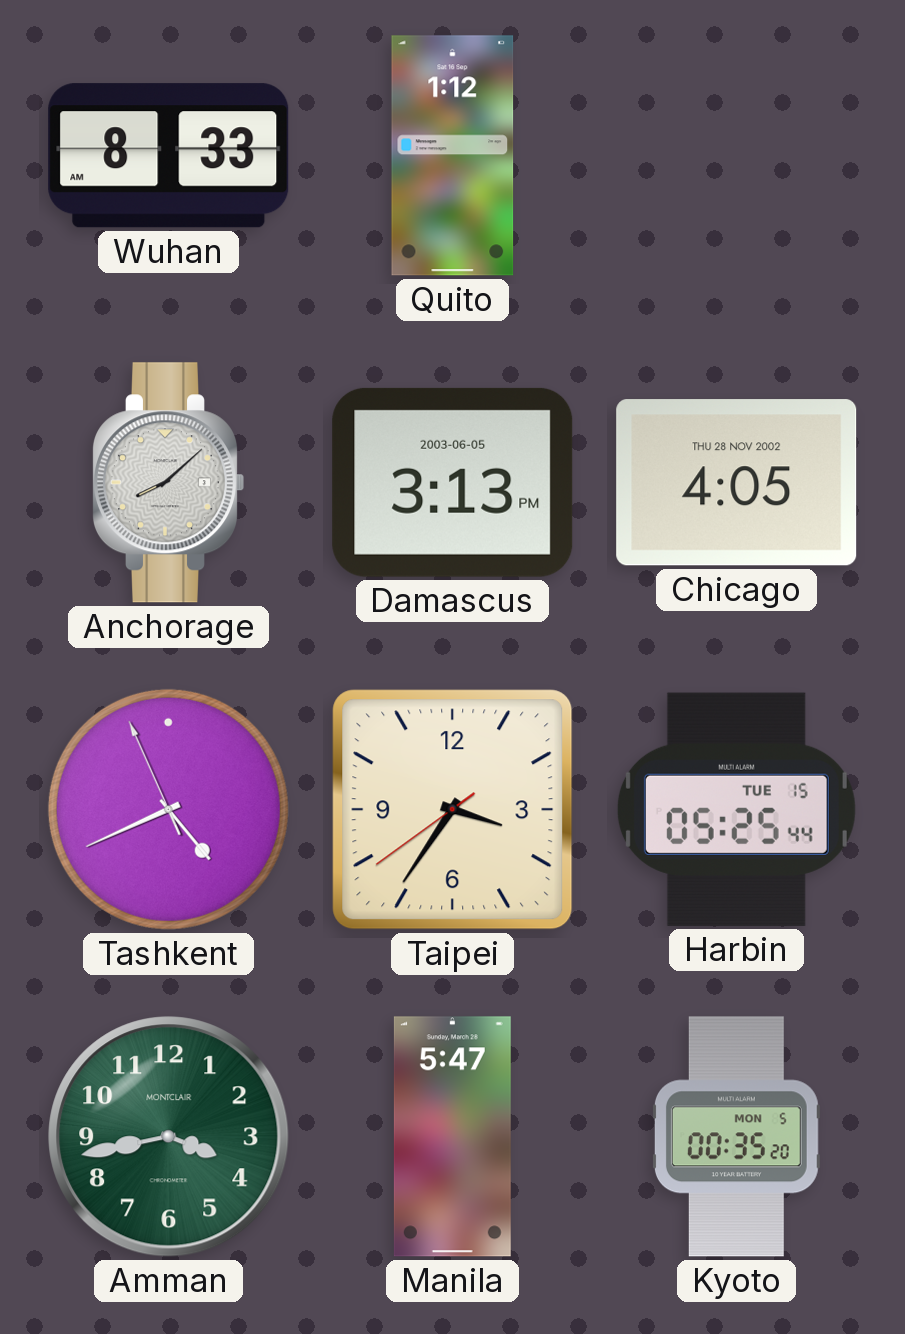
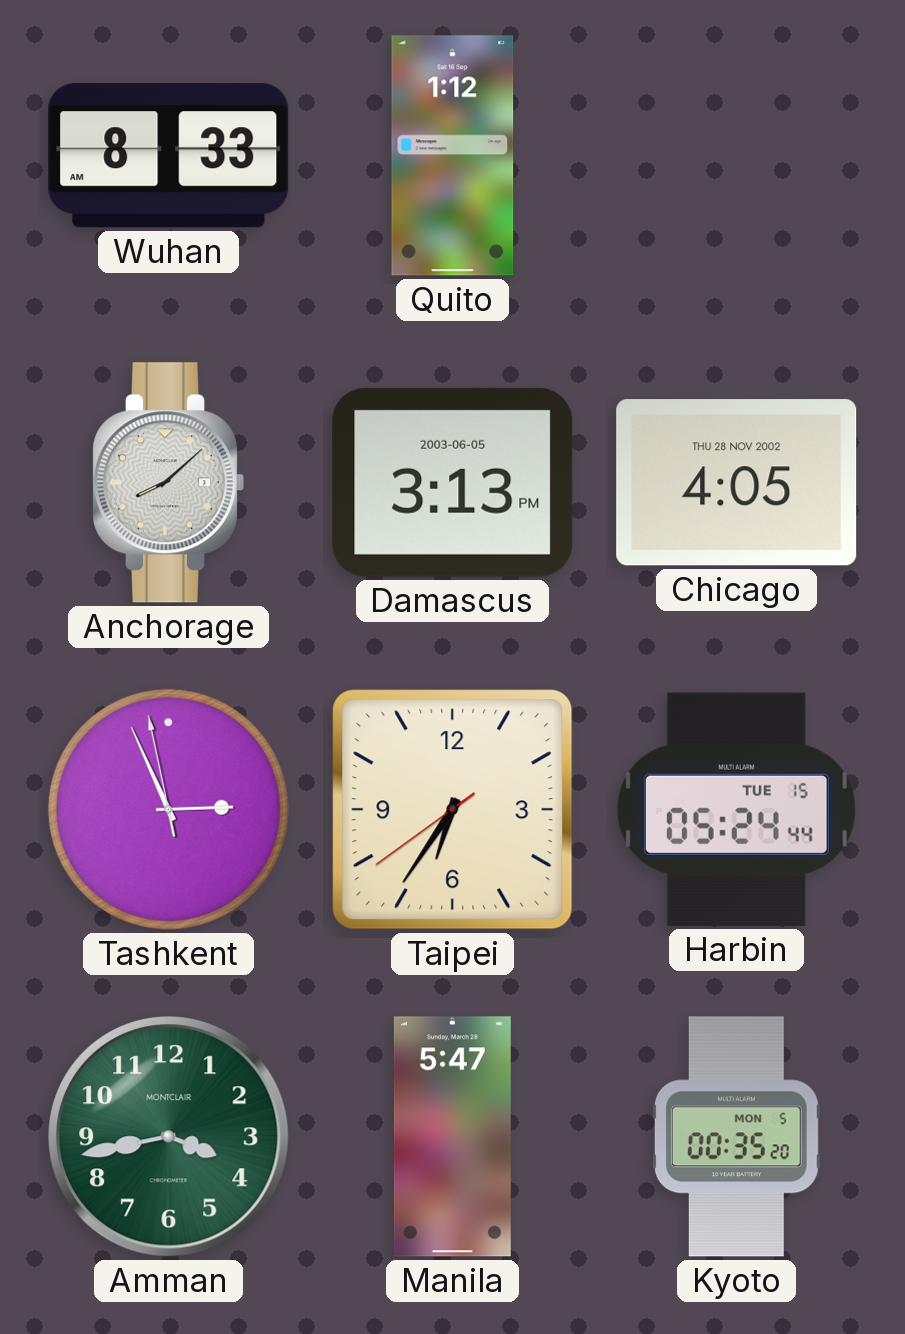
Tashkent: 4:40 -> 2:55
Taipei: 3:35 -> 6:35
Harbin: 05:25 -> 05:24
